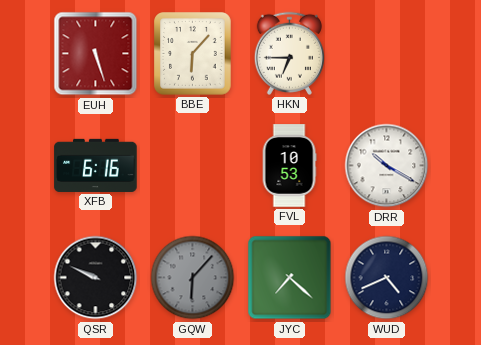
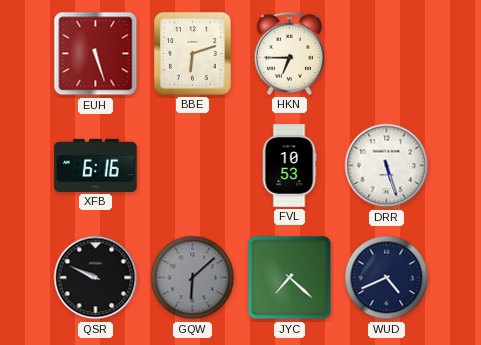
BBE: 6:07 -> 6:12
DRR: 10:20 -> 5:27
GQW: 6:07 -> 6:08
